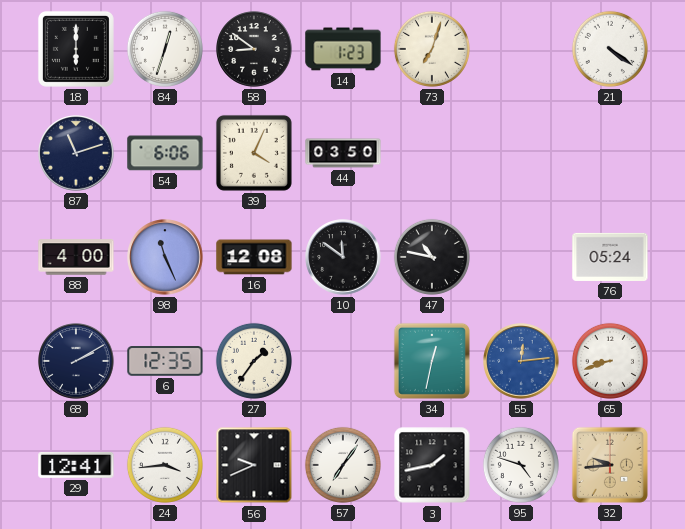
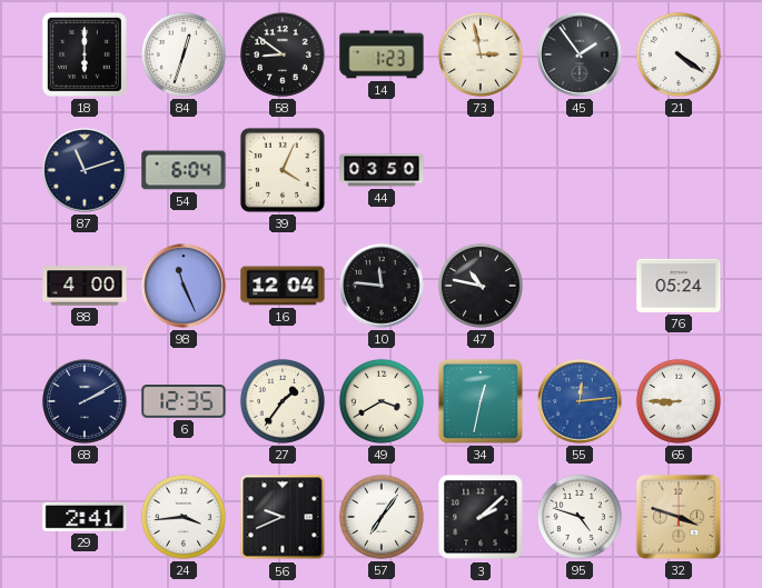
73: 7:03 -> 2:58
45: none -> 1:54
54: 6:06 -> 6:04
16: 12:08 -> 12:04
10: 11:51 -> 11:46
49: none -> 3:40
65: 8:42 -> 8:45
29: 12:41 -> 2:41
3: 1:43 -> 2:08
32: 9:44 -> 3:48
